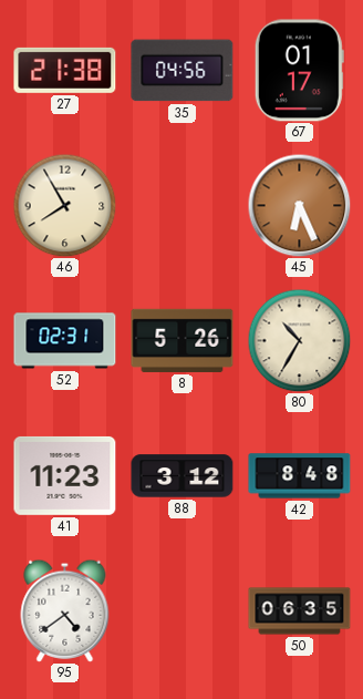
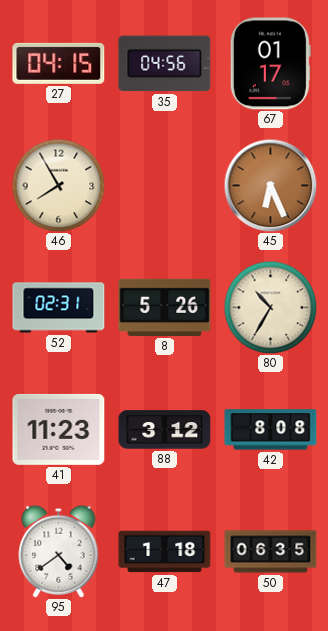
27: 21:38 -> 04:15
42: 8:48 -> 8:08
47: none -> 1:18
